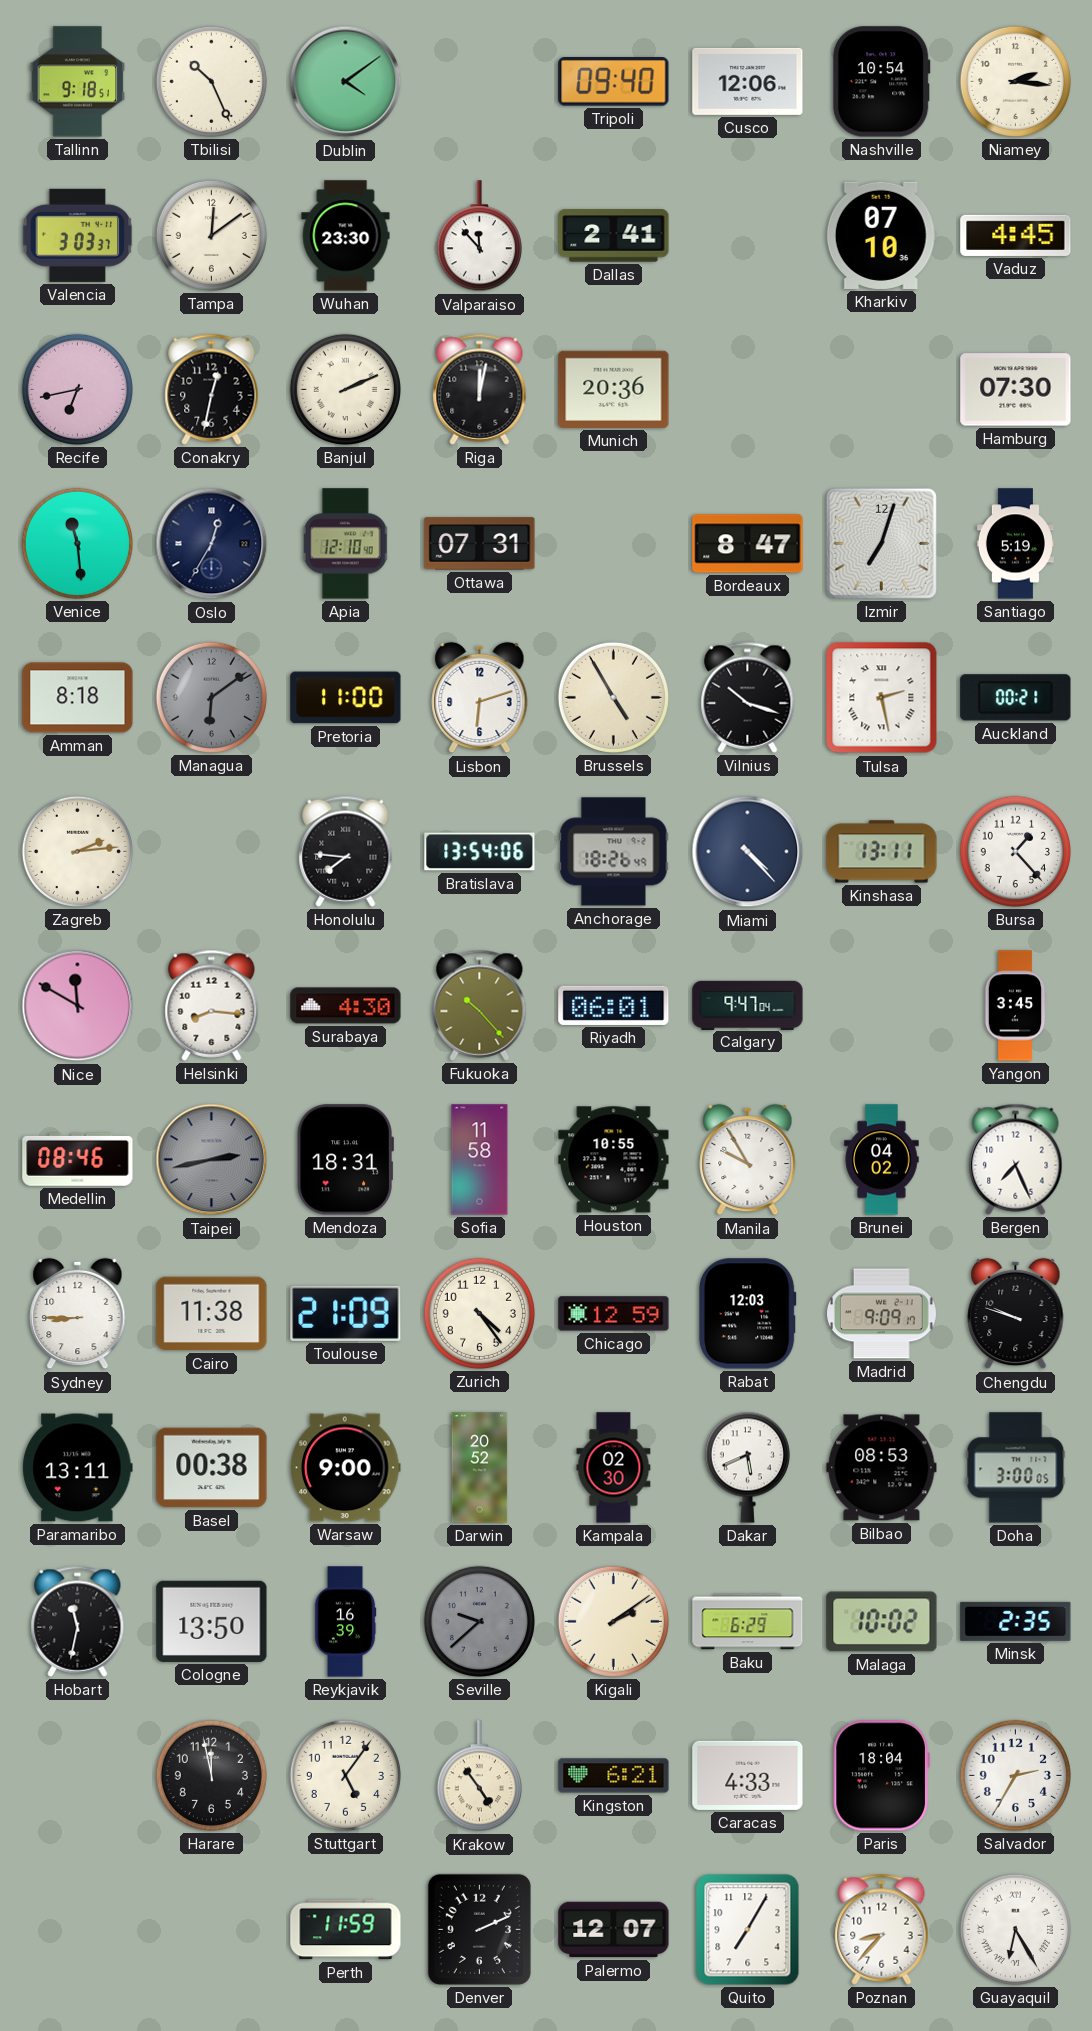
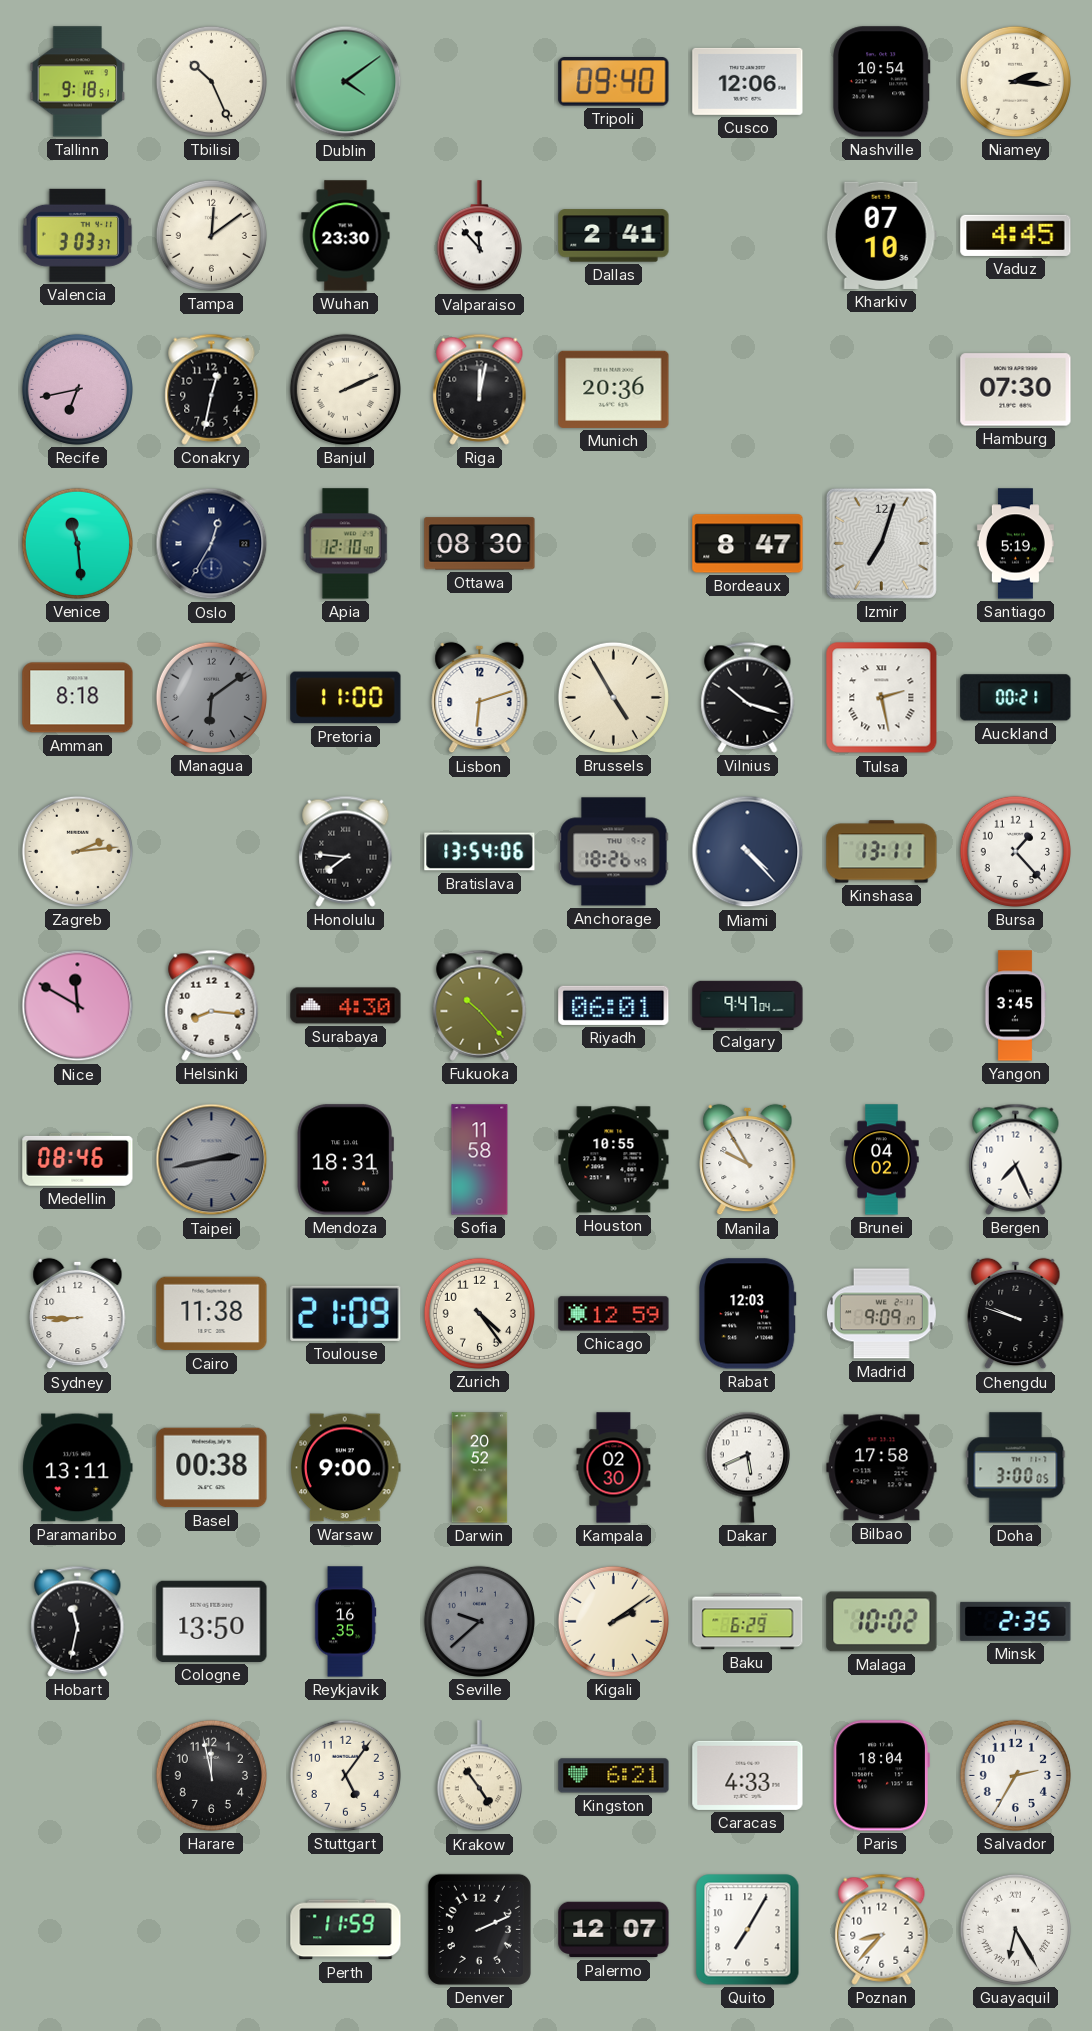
Ottawa: 07:31 -> 08:30
Bilbao: 08:53 -> 17:58
Reykjavik: 16:39 -> 16:35
